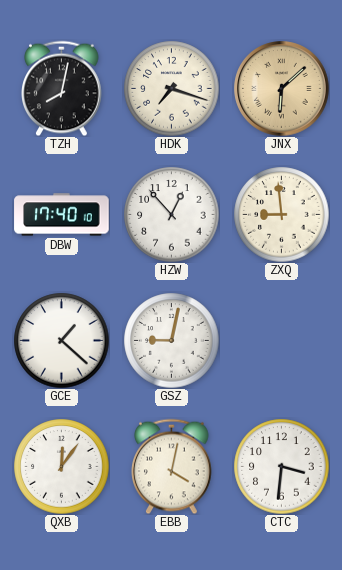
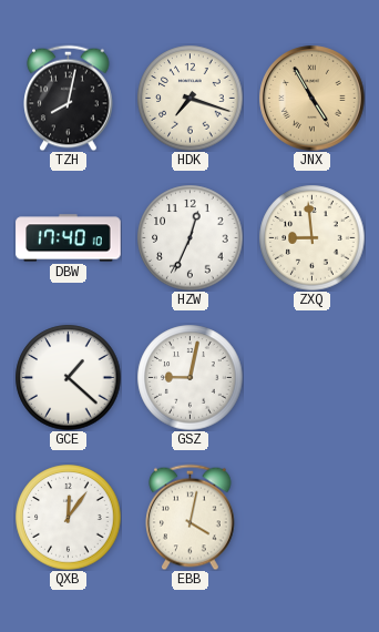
JNX: 6:08 -> 4:55
HZW: 12:53 -> 12:34
CTC: 3:31 -> none
